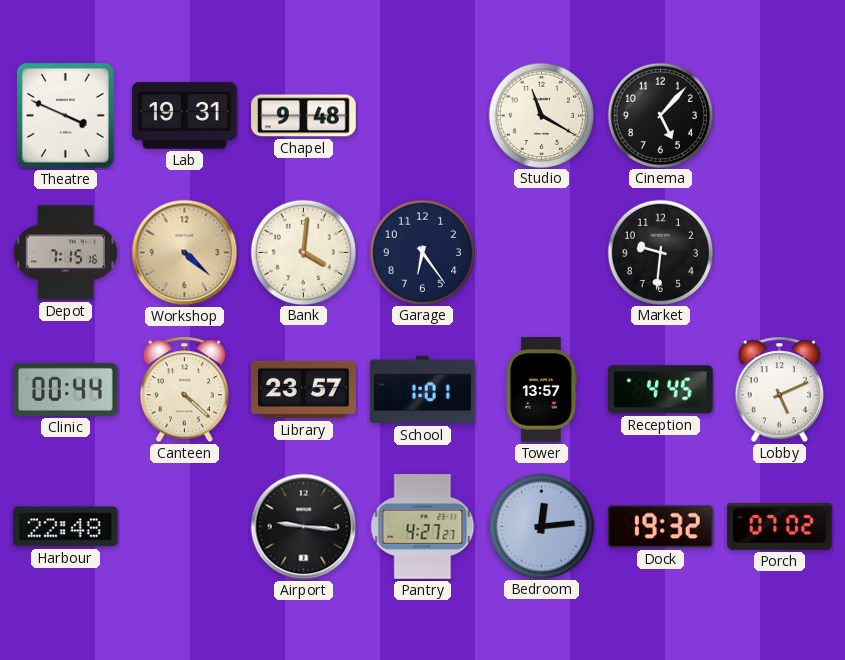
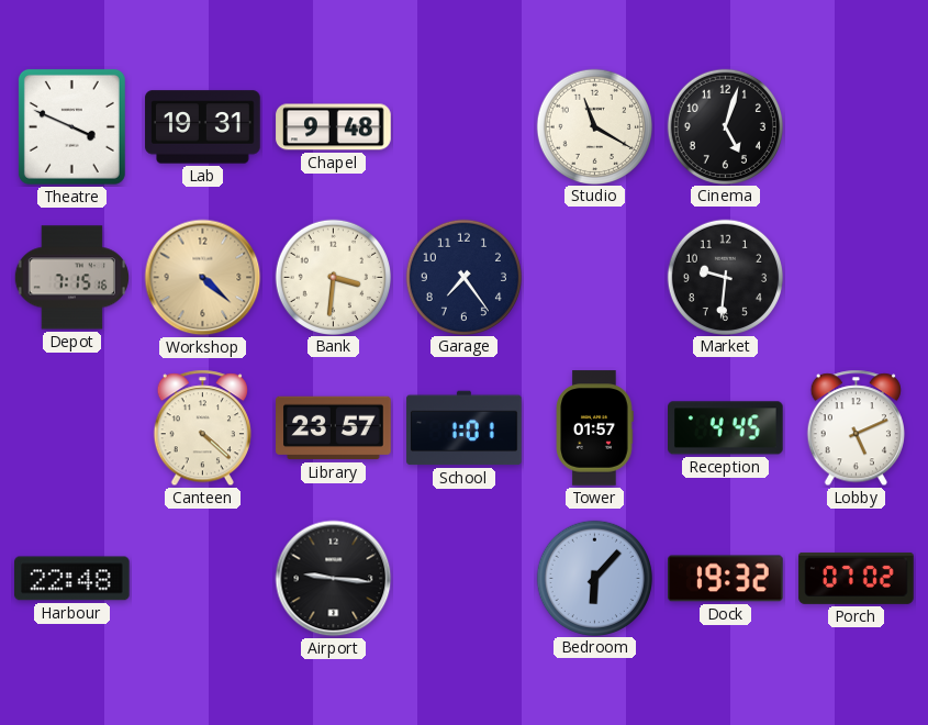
Cinema: 5:07 -> 5:03
Bank: 4:01 -> 3:31
Garage: 6:24 -> 7:24
Clinic: 00:44 -> none
Tower: 13:57 -> 01:57
Pantry: 4:27 -> none
Bedroom: 12:14 -> 6:07
